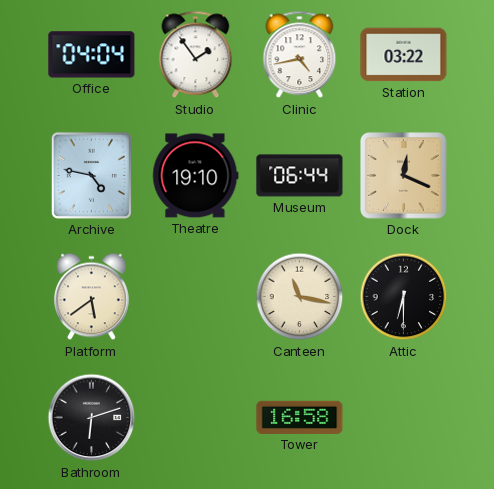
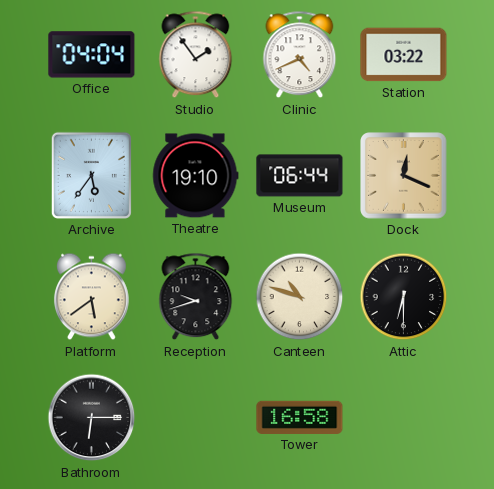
Clinic: 4:43 -> 4:41
Archive: 4:47 -> 5:36
Reception: none -> 9:42
Canteen: 11:17 -> 10:48
Bathroom: 6:12 -> 6:15
